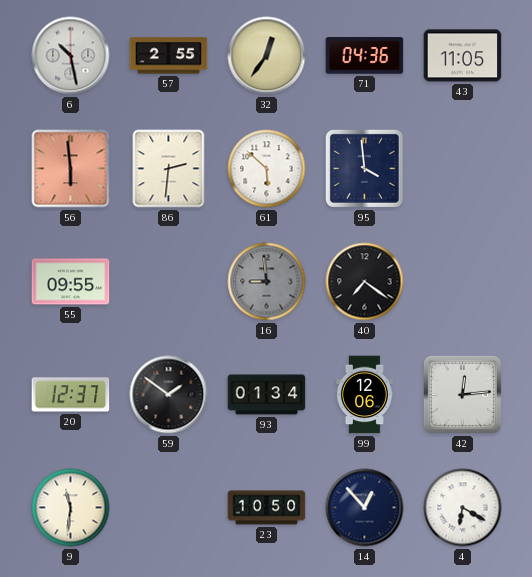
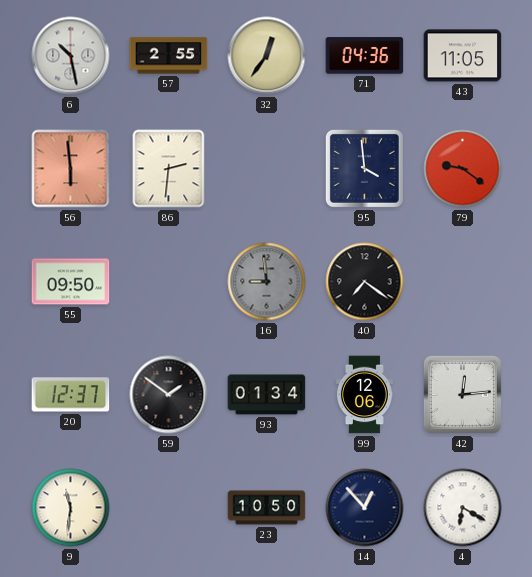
61: 5:52 -> none
79: none -> 9:21
55: 09:55 -> 09:50
